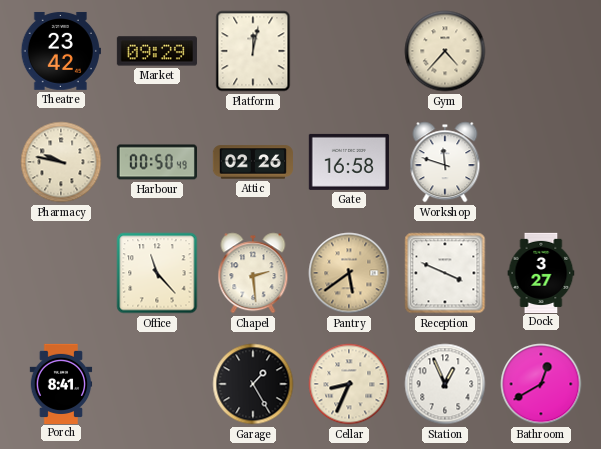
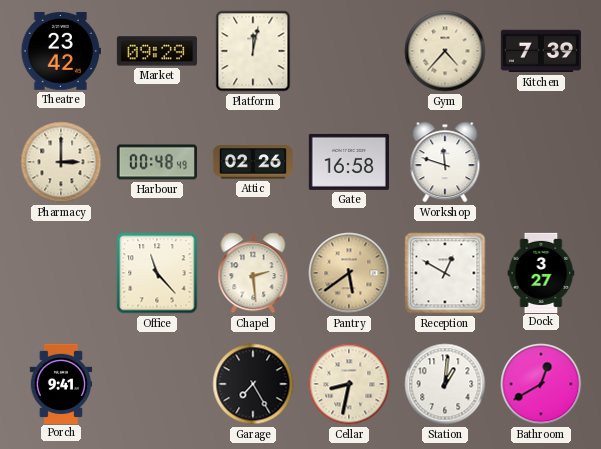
Kitchen: none -> 7:39
Pharmacy: 9:47 -> 3:00
Harbour: 00:50 -> 00:48
Reception: 3:49 -> 12:50
Porch: 8:41 -> 9:41
Garage: 1:25 -> 7:25
Cellar: 8:34 -> 8:32
Station: 12:56 -> 1:01
